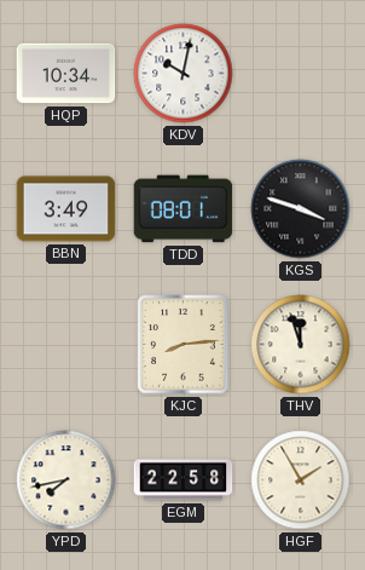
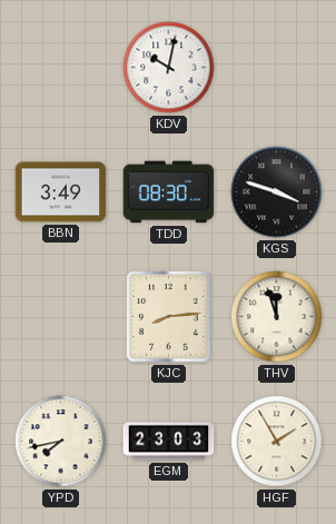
HQP: 10:34 -> none
TDD: 08:01 -> 08:30
EGM: 22:58 -> 23:03
